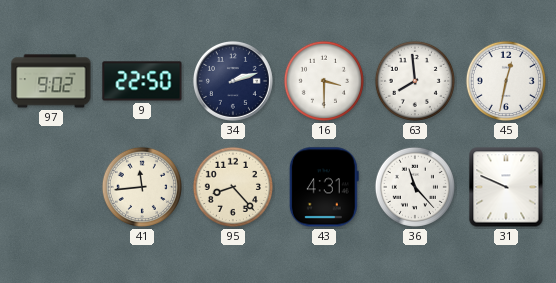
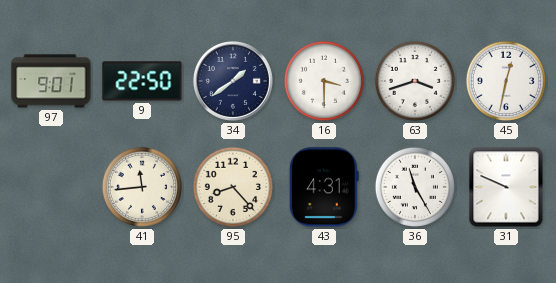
97: 9:02 -> 9:01
34: 2:12 -> 1:39
63: 7:59 -> 3:42
36: 11:23 -> 11:25
